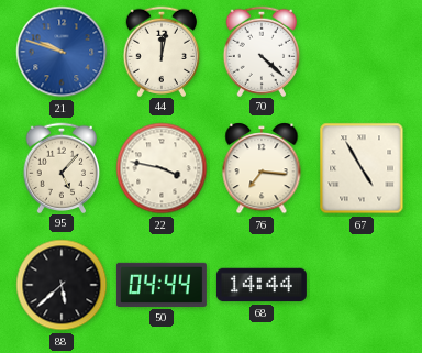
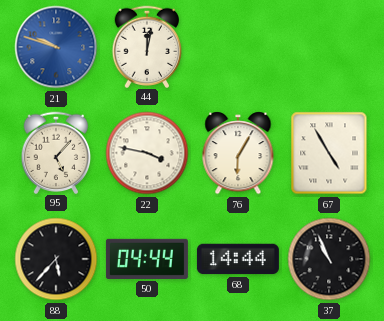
70: 4:22 -> none
76: 7:16 -> 6:05
88: 5:38 -> 5:37
37: none -> 10:56
